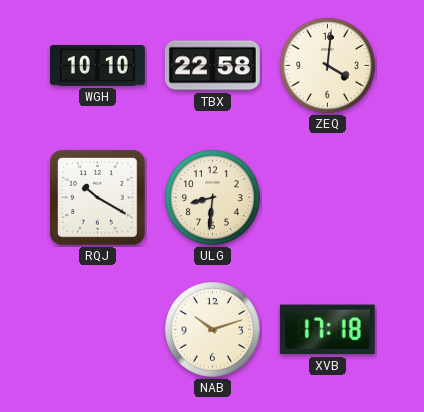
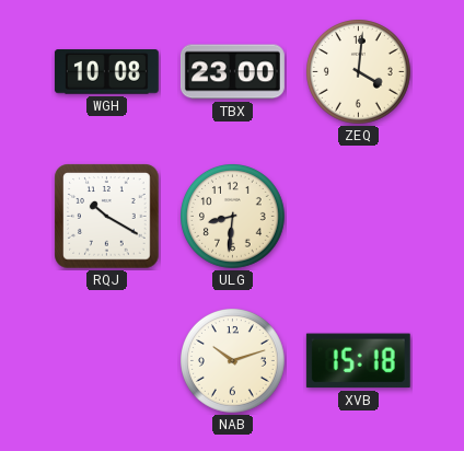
WGH: 10:10 -> 10:08
TBX: 22:58 -> 23:00
XVB: 17:18 -> 15:18
